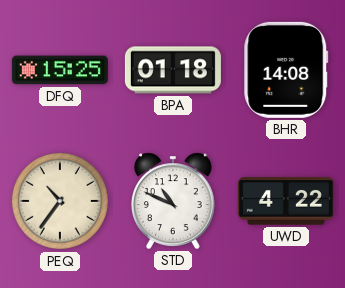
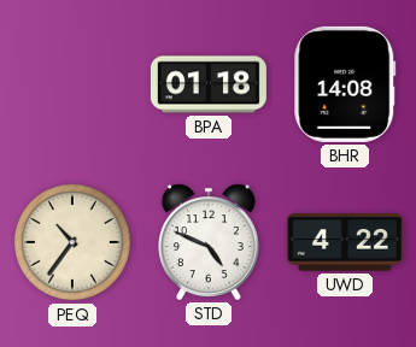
DFQ: 15:25 -> none
STD: 10:49 -> 4:49
